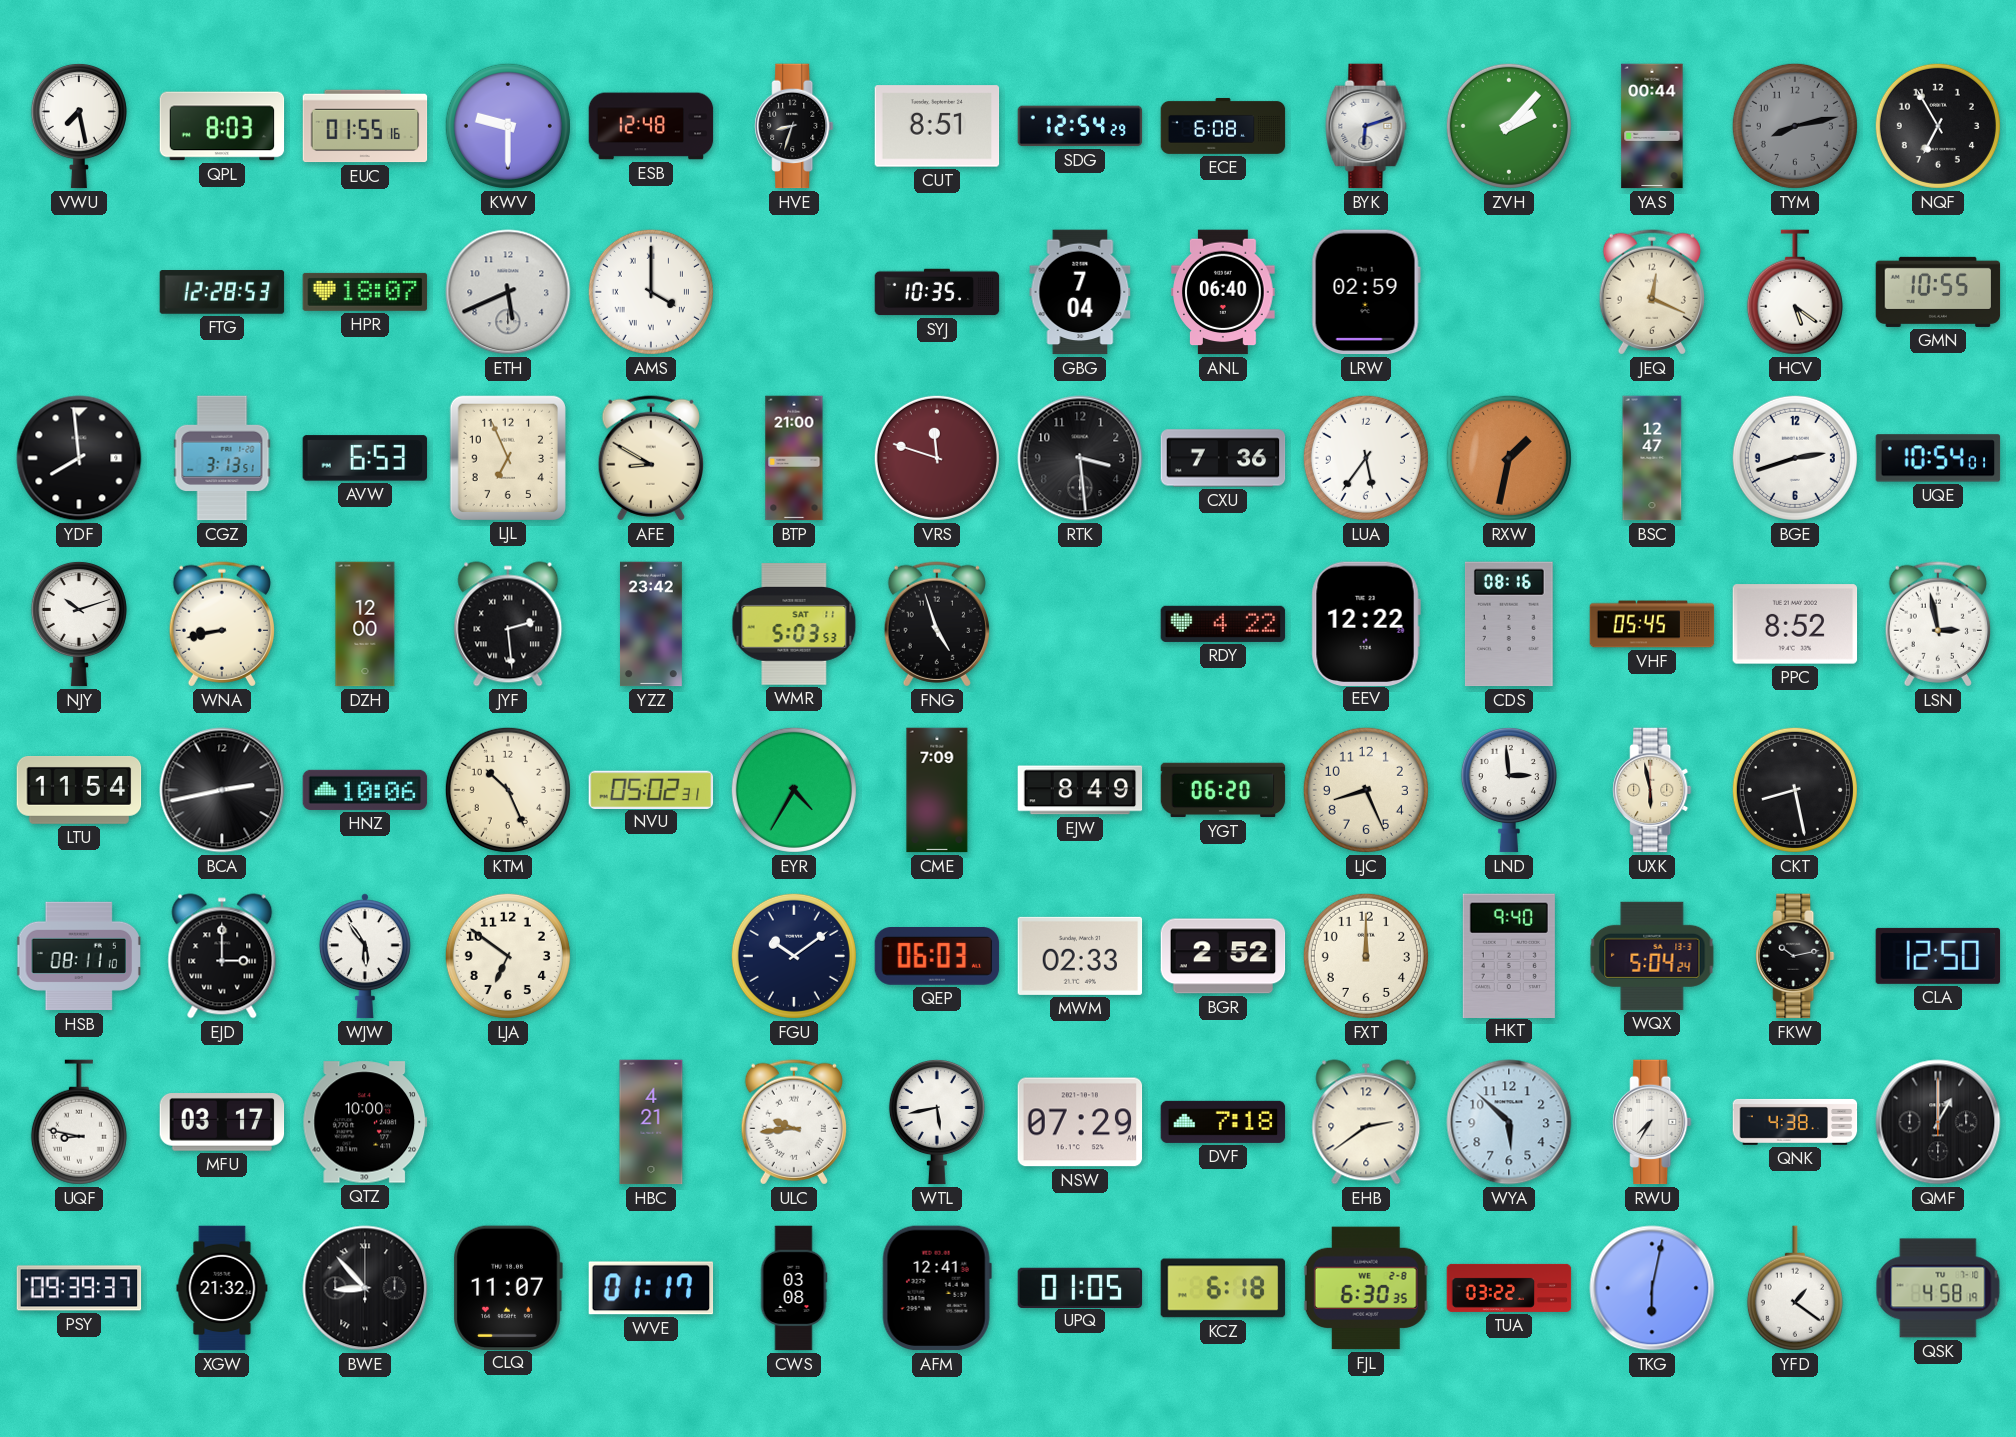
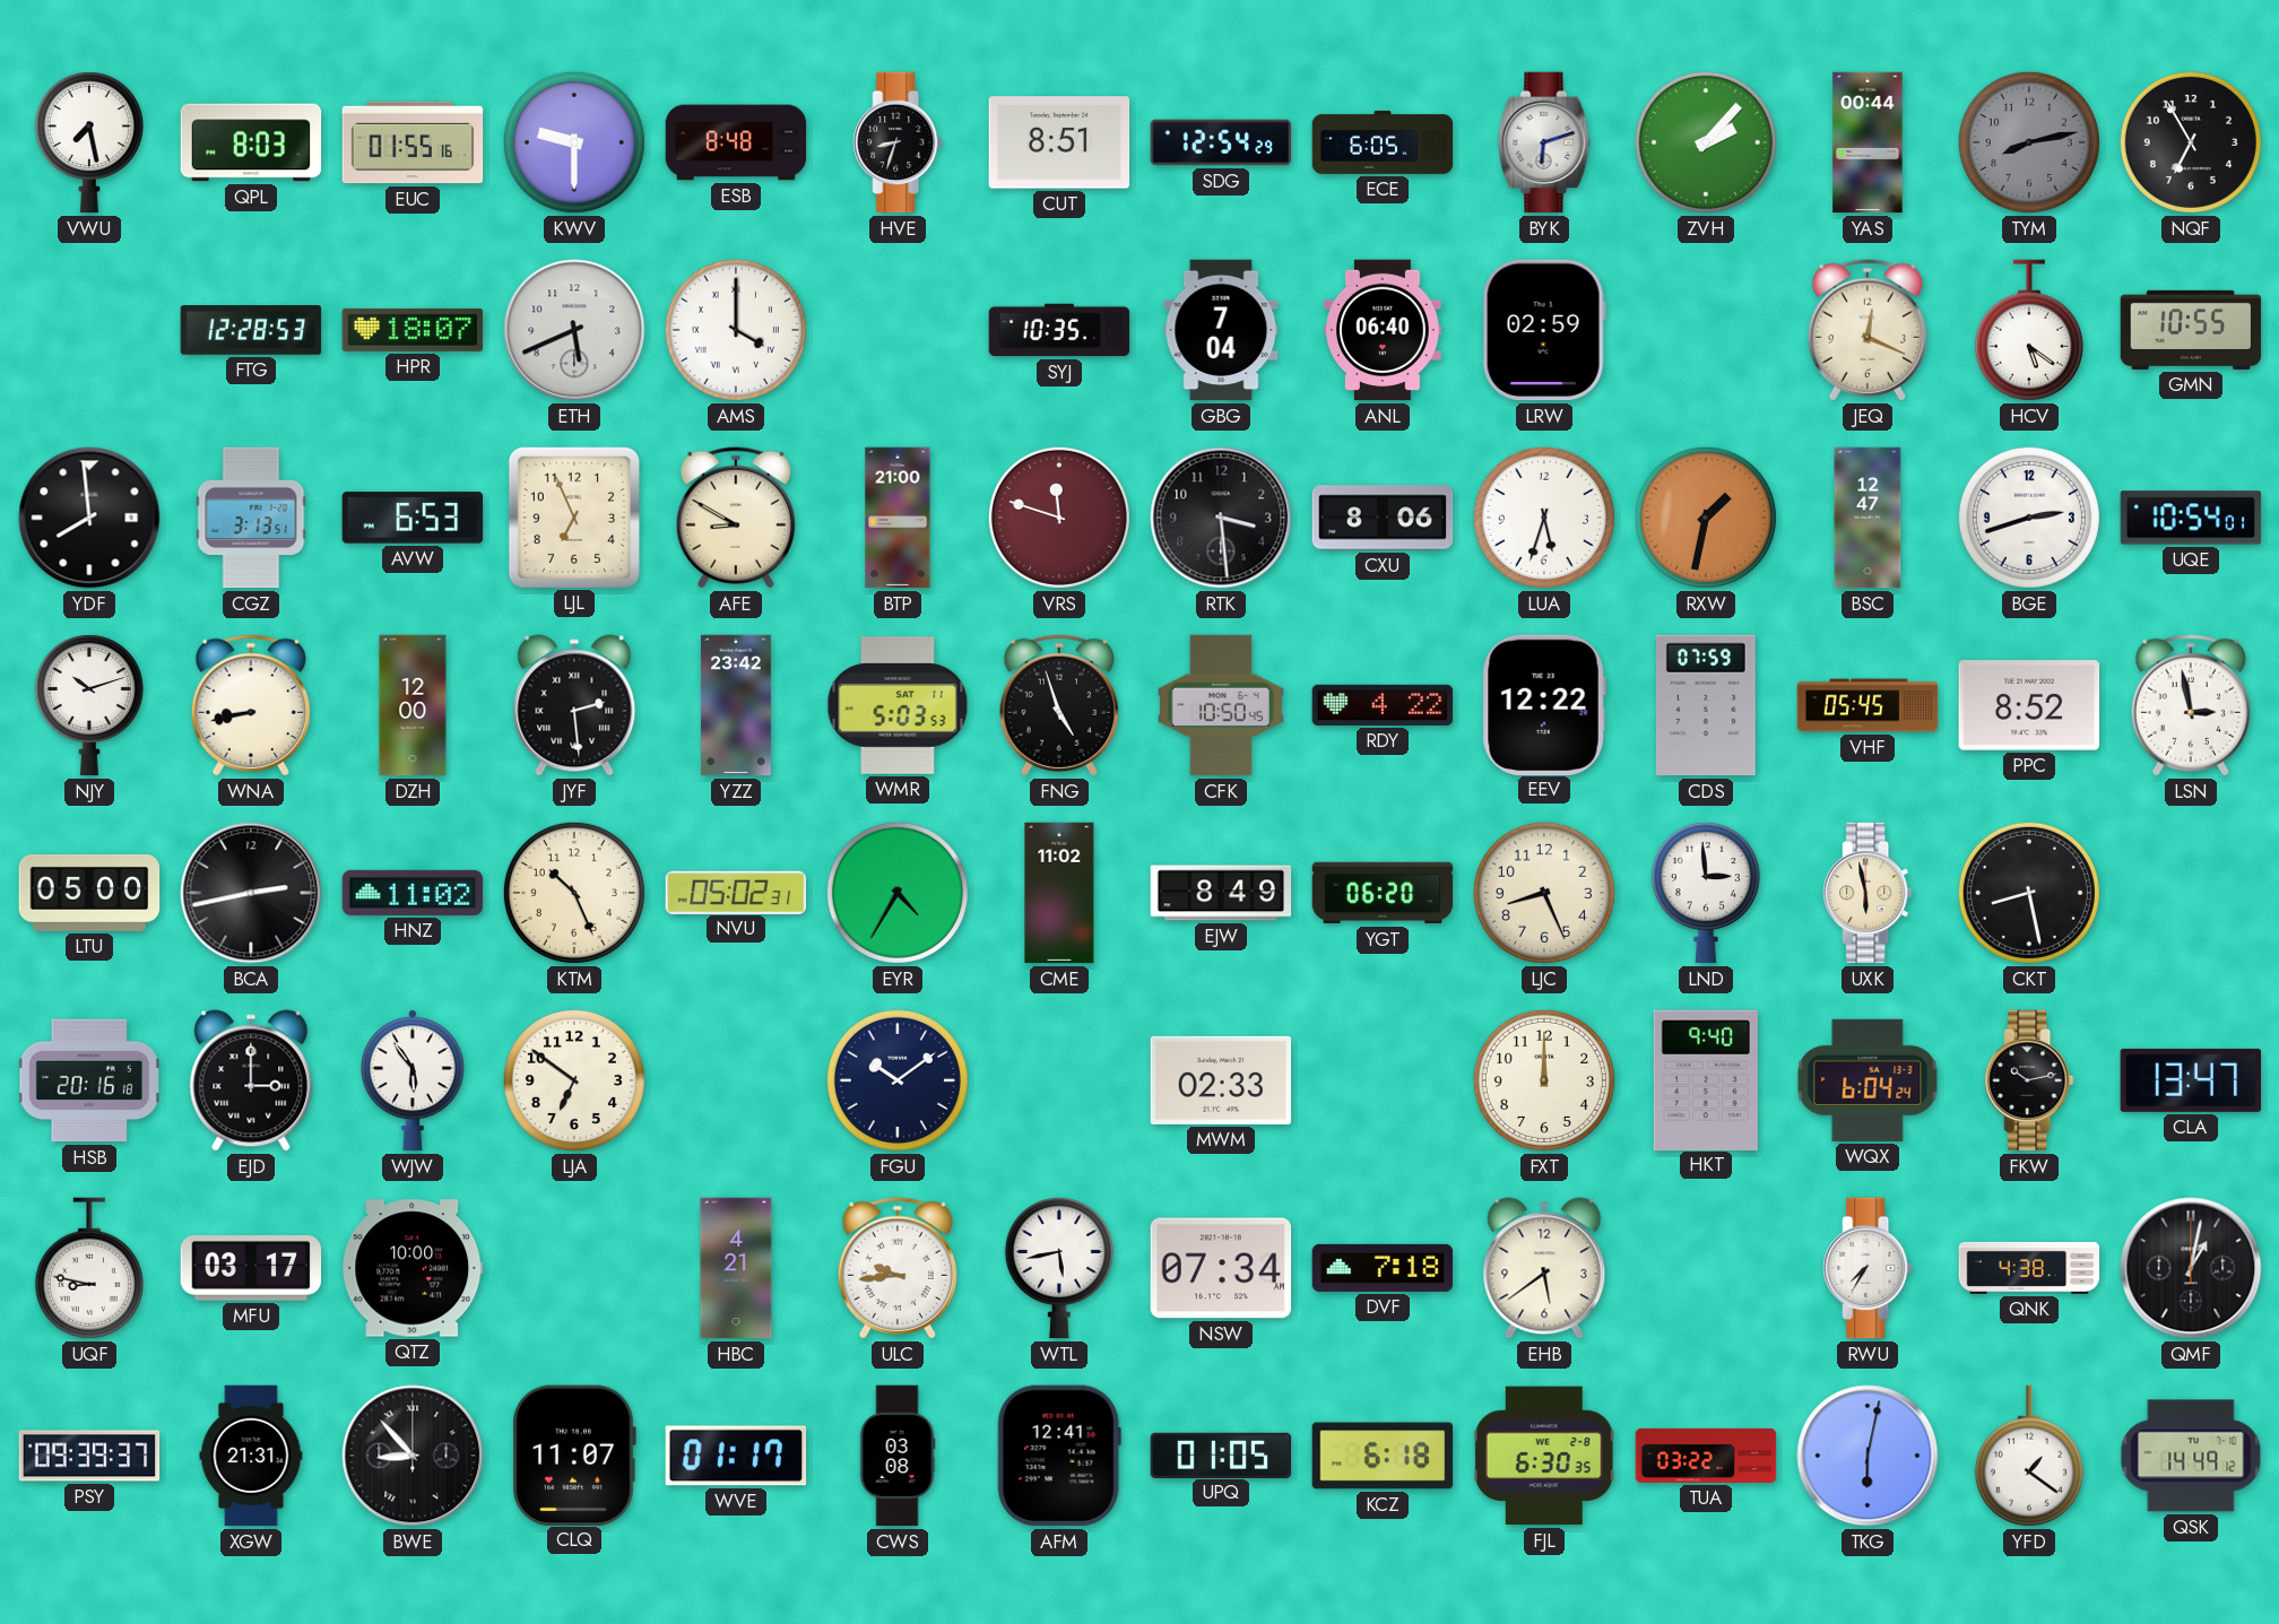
ESB: 12:48 -> 8:48
ECE: 6:08 -> 6:05
CXU: 7:36 -> 8:06
LUA: 5:36 -> 5:33
CFK: none -> 10:50
CDS: 08:16 -> 07:59
LTU: 11:54 -> 05:00
HNZ: 10:06 -> 11:02
CME: 7:09 -> 11:02
HSB: 08:11 -> 20:16
QEP: 06:03 -> none
BGR: 2:52 -> none
WQX: 5:04 -> 6:04
CLA: 12:50 -> 13:47
NSW: 07:29 -> 07:34
EHB: 2:39 -> 5:39
WYA: 5:52 -> none
QMF: 1:00 -> 1:02
XGW: 21:32 -> 21:31
QSK: 4:58 -> 14:49
